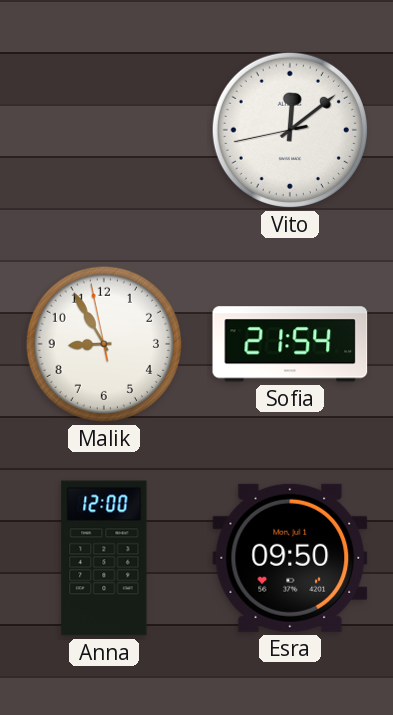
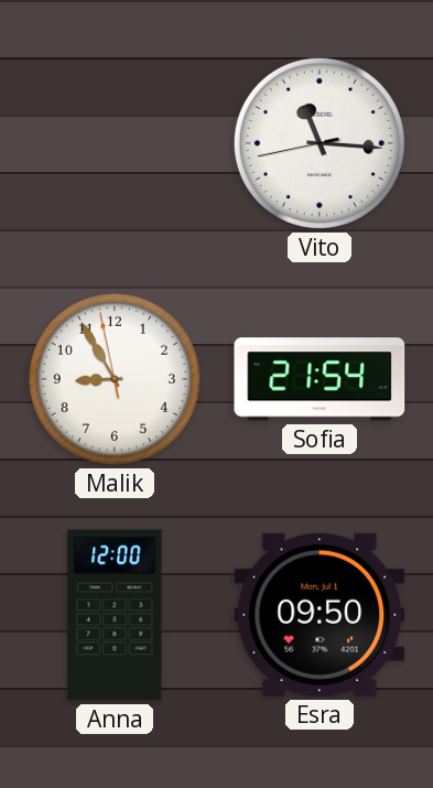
Vito: 12:08 -> 11:15
